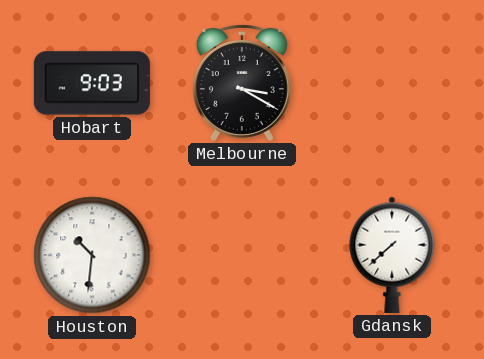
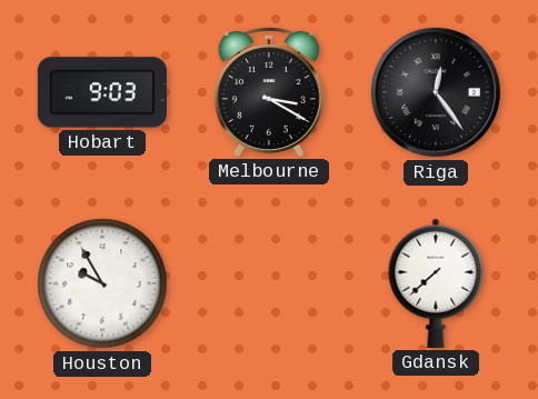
Riga: none -> 12:24
Houston: 10:31 -> 9:55
